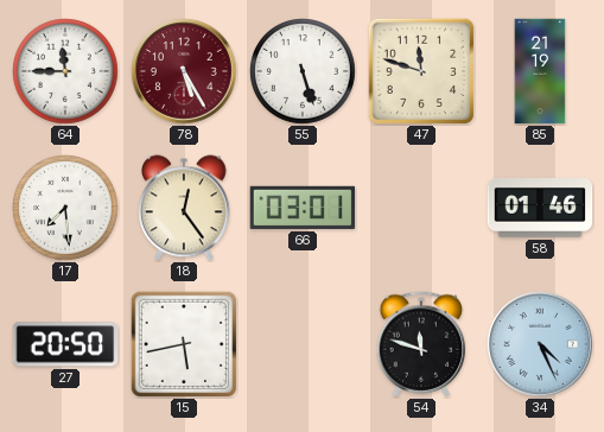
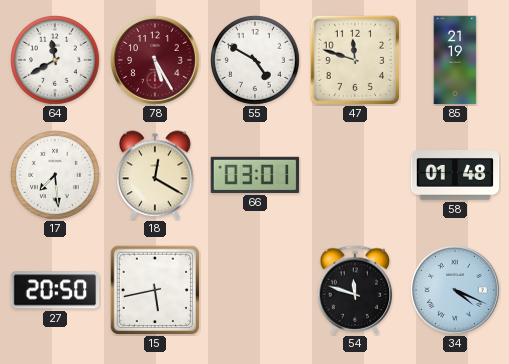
64: 11:45 -> 11:40
55: 5:27 -> 4:50
18: 12:24 -> 12:20
58: 01:46 -> 01:48
34: 4:26 -> 4:19
